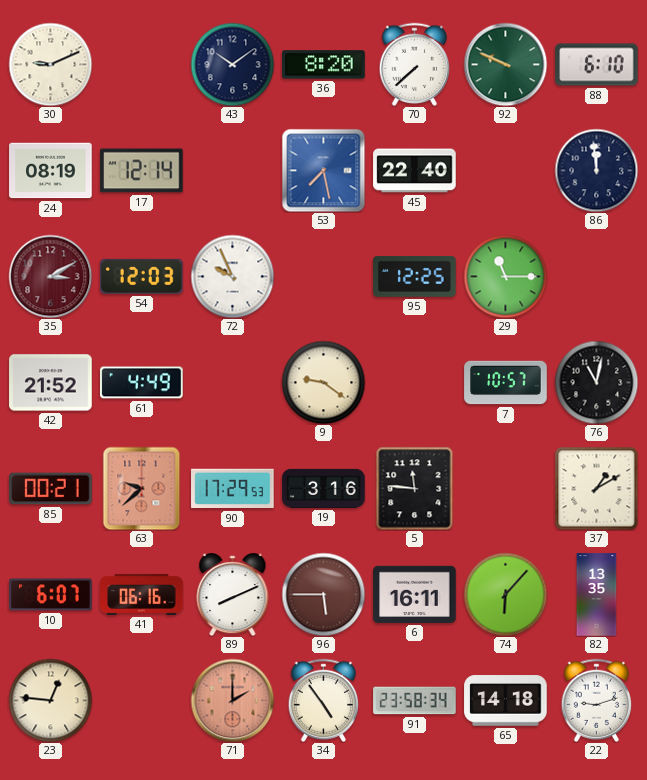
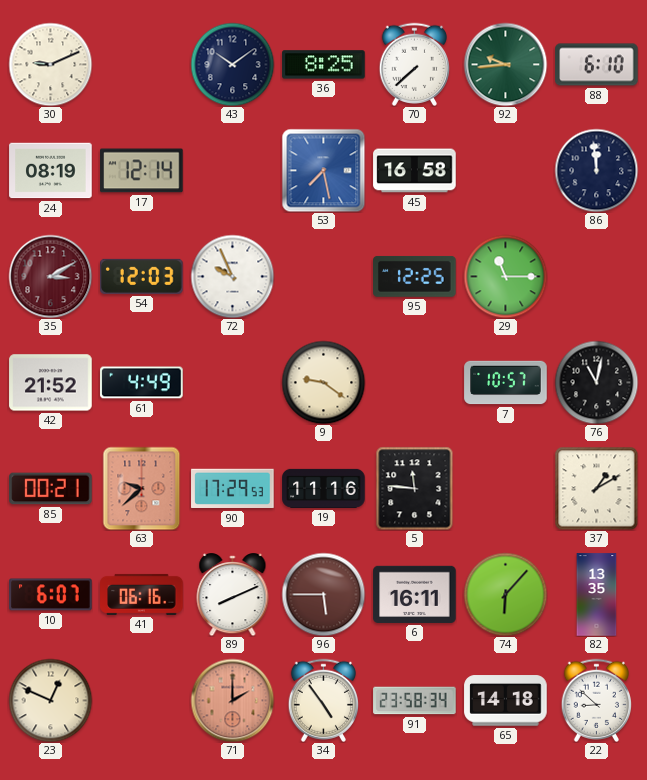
36: 8:20 -> 8:25
92: 9:49 -> 9:44
45: 22:40 -> 16:58
19: 3:16 -> 11:16
23: 12:46 -> 12:49
22: 9:12 -> 8:52
